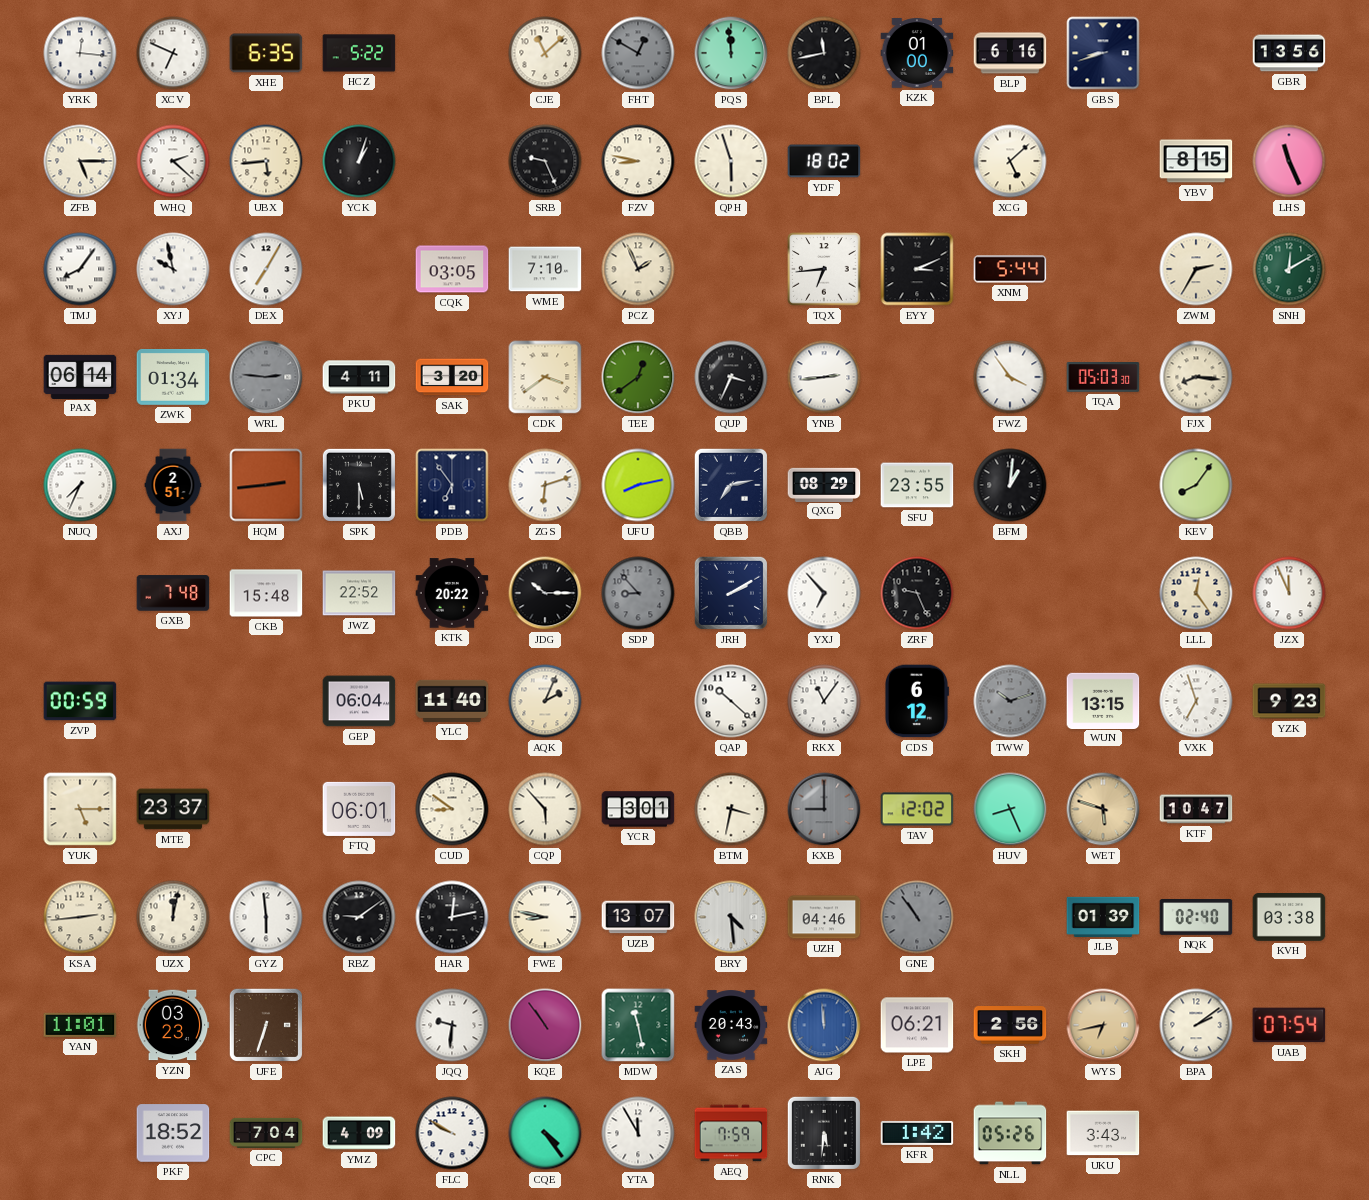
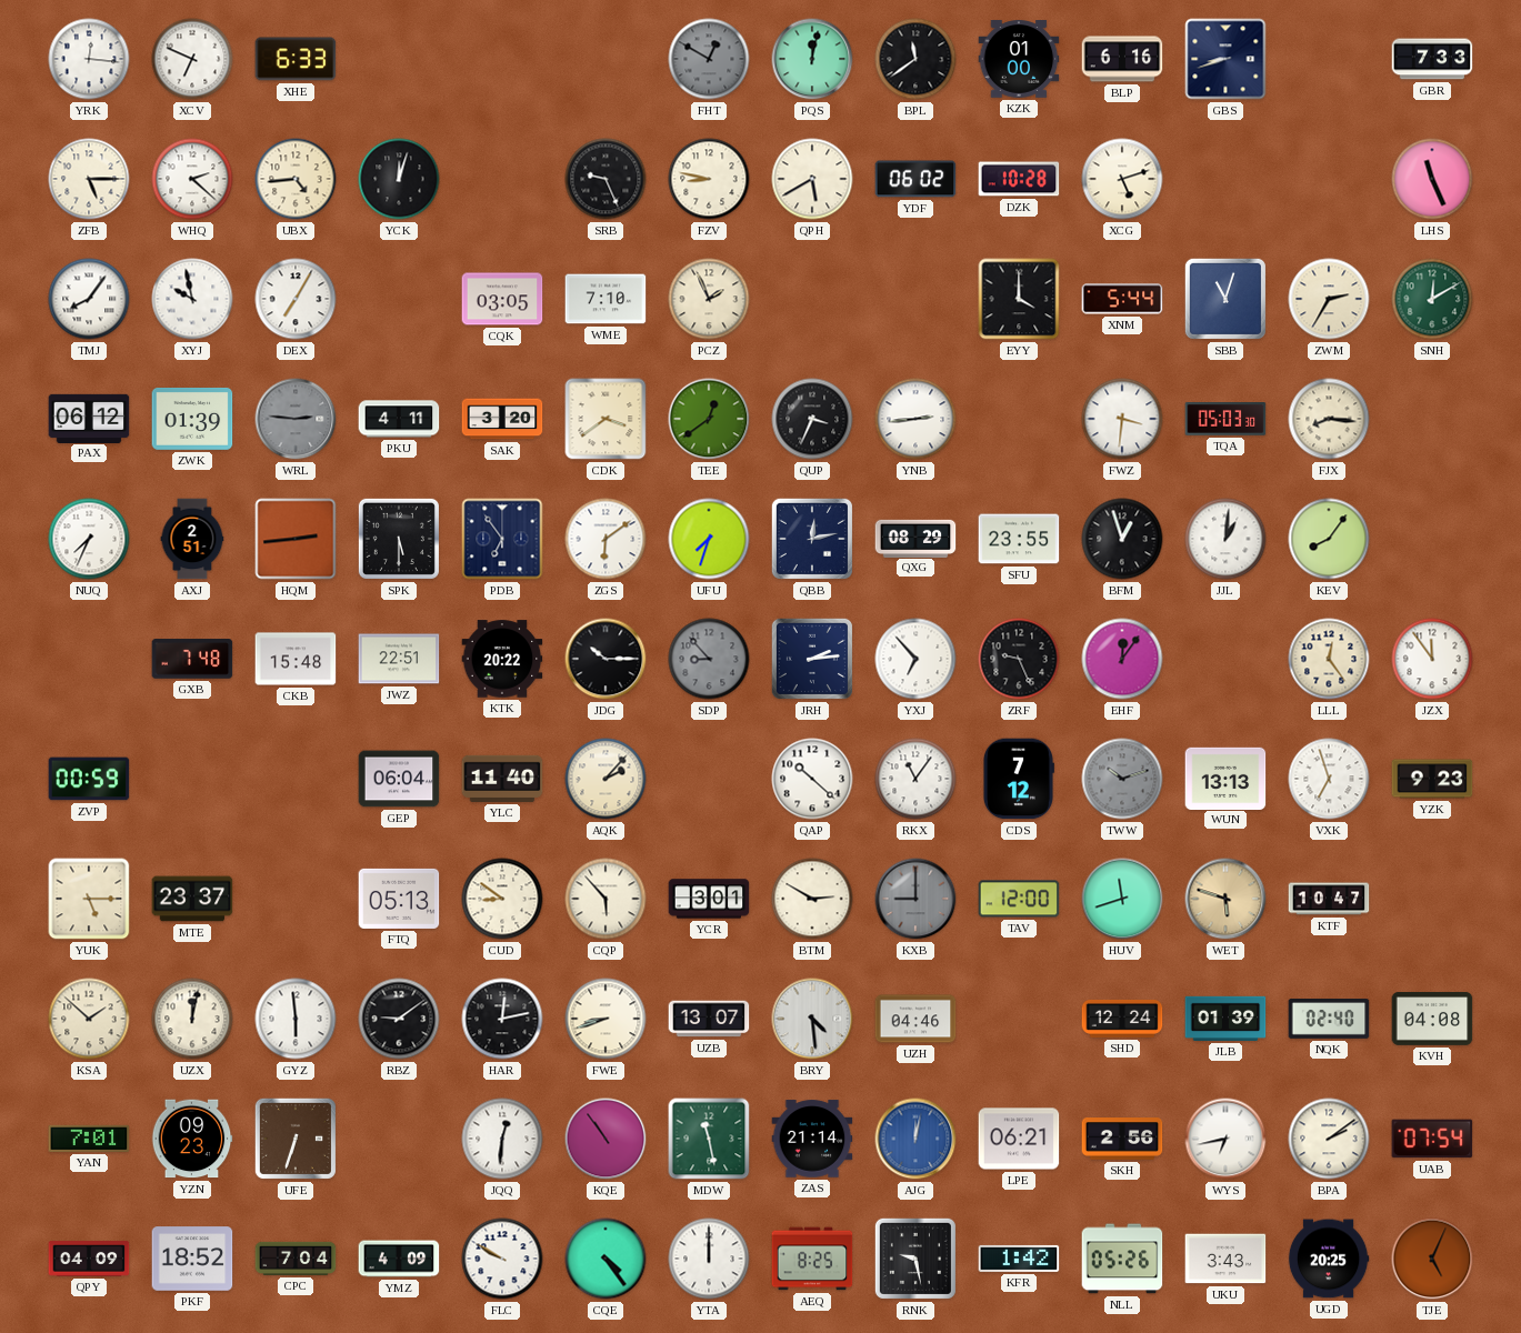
XHE: 6:35 -> 6:33
HCZ: 5:22 -> none
CJE: 11:08 -> none
PQS: 11:59 -> 12:02
BPL: 11:43 -> 11:39
GBR: 13:56 -> 7:33
UBX: 5:44 -> 4:44
YCK: 1:03 -> 12:03
QPH: 5:57 -> 5:40
YDF: 18:02 -> 06:02
DZK: none -> 10:28
XCG: 5:08 -> 5:12
YBV: 8:15 -> none
TQX: 6:44 -> none
EYY: 3:11 -> 4:00
SBB: none -> 11:03
PAX: 06:14 -> 06:12
ZWK: 01:34 -> 01:39
FWZ: 3:54 -> 3:31
ZGS: 6:12 -> 6:09
UFU: 8:13 -> 7:33
QBB: 7:13 -> 12:13
BFM: 1:01 -> 12:57
JJL: none -> 1:01
JWZ: 22:52 -> 22:51
JRH: 2:10 -> 2:14
EHF: none -> 12:06
JZX: 11:56 -> 11:54
AQK: 2:04 -> 2:07
CDS: 6:12 -> 7:12
WUN: 13:15 -> 13:13
FTQ: 06:01 -> 05:13
BTM: 3:32 -> 2:50
TAV: 12:02 -> 12:00
HUV: 8:26 -> 11:42
KSA: 2:44 -> 1:52
FWE: 8:47 -> 8:42
GNE: 10:54 -> none
SHD: none -> 12:24
KVH: 03:38 -> 04:08
YAN: 11:01 -> 7:01
YZN: 03:23 -> 09:23
JQQ: 9:31 -> 12:31
ZAS: 20:43 -> 21:14
AJG: 11:59 -> 12:02
WYS dial: champagne -> white
QPY: none -> 04:09
YTA: 11:55 -> 12:00
AEQ: 7:59 -> 8:25
RNK: 5:31 -> 9:28
UGD: none -> 20:25
TJE: none -> 5:04
